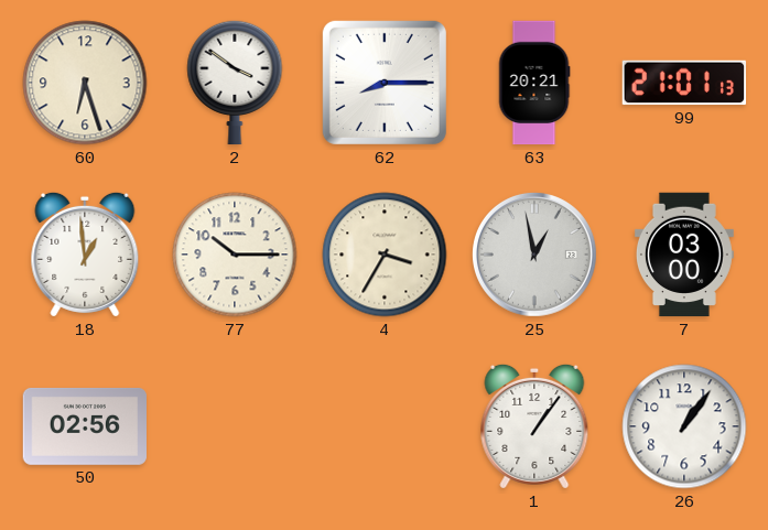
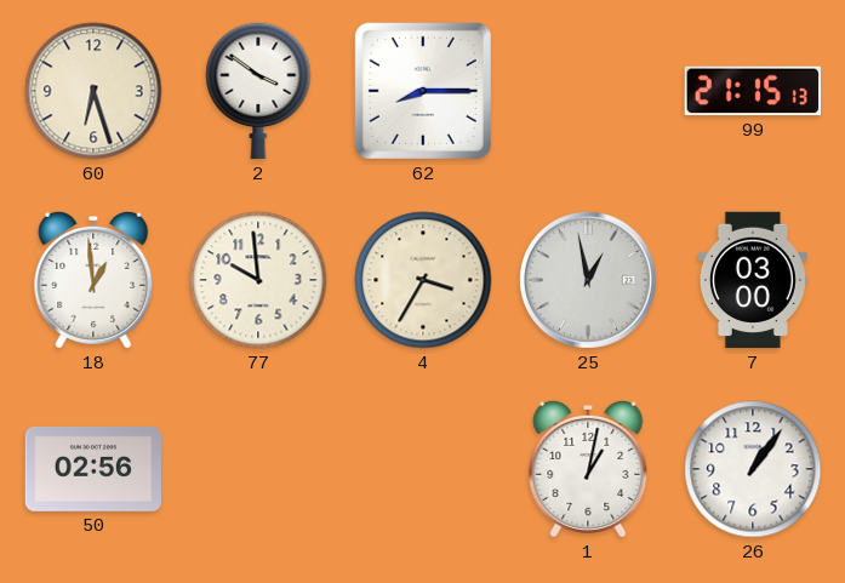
63: 20:21 -> none
99: 21:01 -> 21:15
77: 10:15 -> 9:59
1: 1:06 -> 1:02
